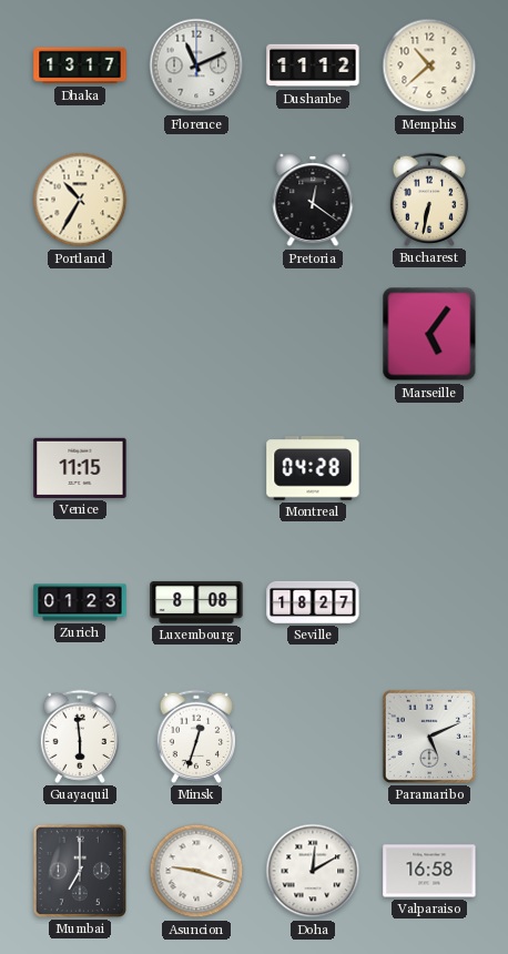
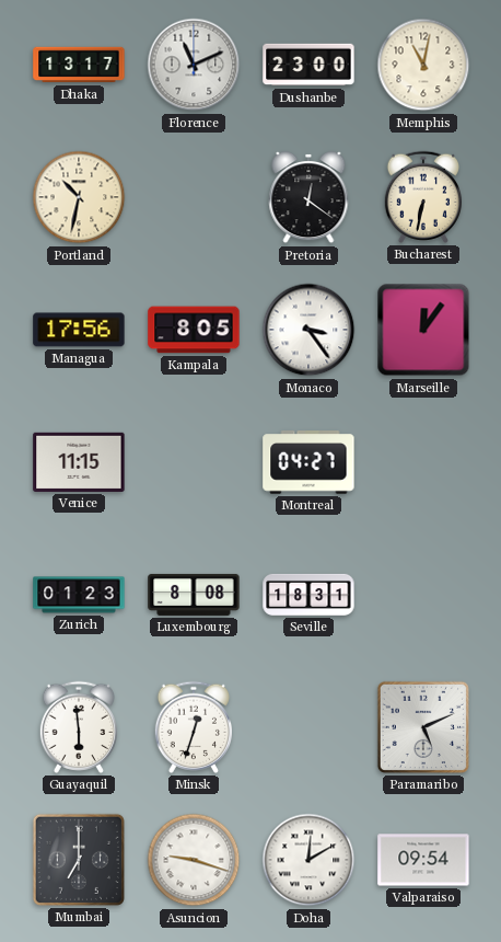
Dushanbe: 11:12 -> 23:00
Memphis: 10:38 -> 11:02
Portland: 10:35 -> 10:32
Managua: none -> 17:56
Kampala: none -> 8:05
Monaco: none -> 3:24
Marseille: 5:06 -> 12:06
Montreal: 04:28 -> 04:27
Seville: 18:27 -> 18:31
Valparaiso: 16:58 -> 09:54
